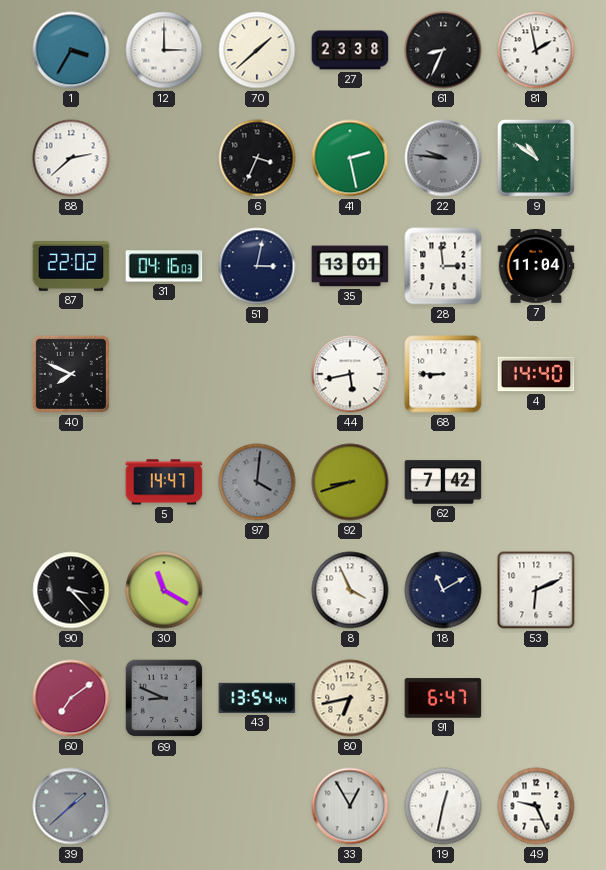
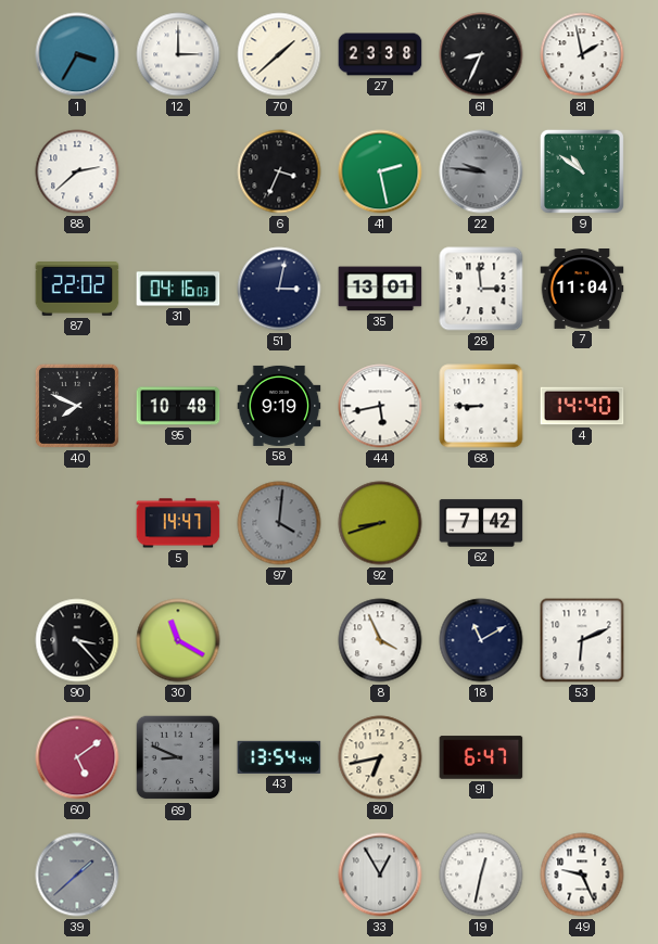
95: none -> 10:48
58: none -> 9:19
60: 7:09 -> 5:09
